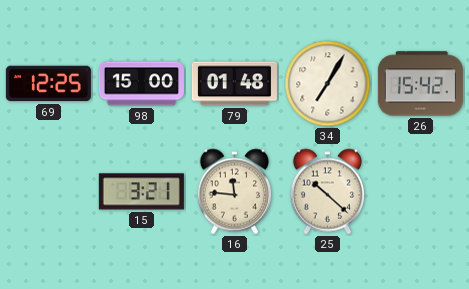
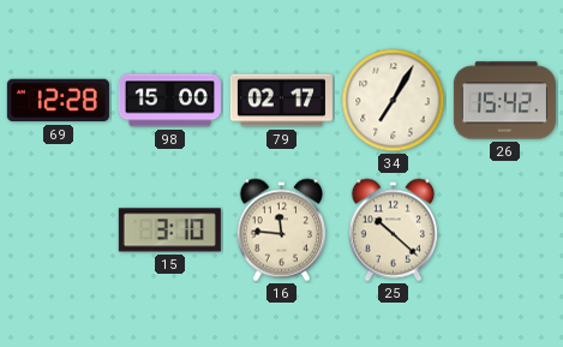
69: 12:25 -> 12:28
79: 01:48 -> 02:17
15: 3:21 -> 3:10
